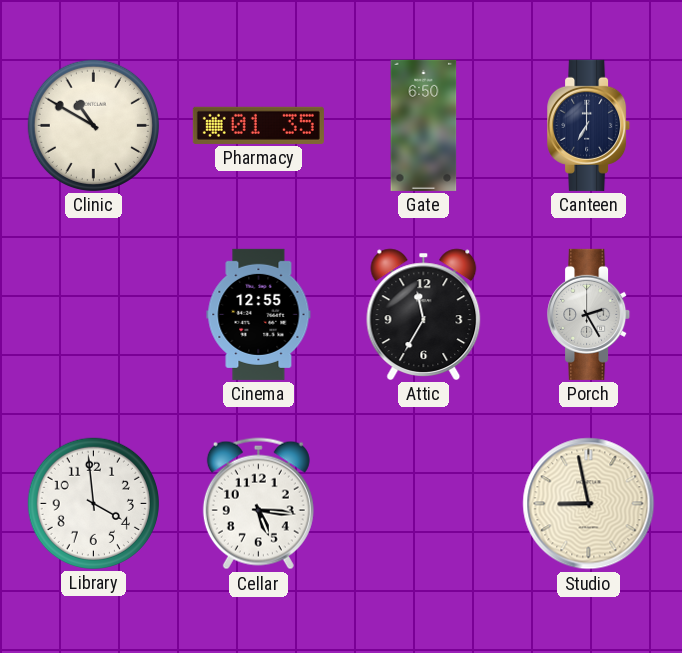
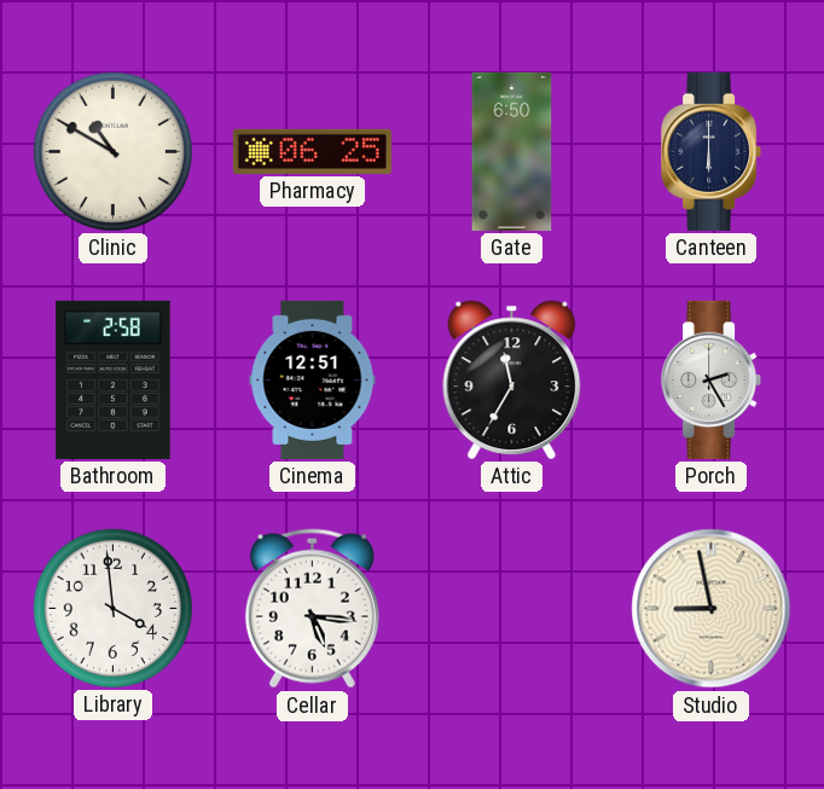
Pharmacy: 01:35 -> 06:25
Canteen: 7:00 -> 6:00
Bathroom: none -> 2:58
Cinema: 12:55 -> 12:51
